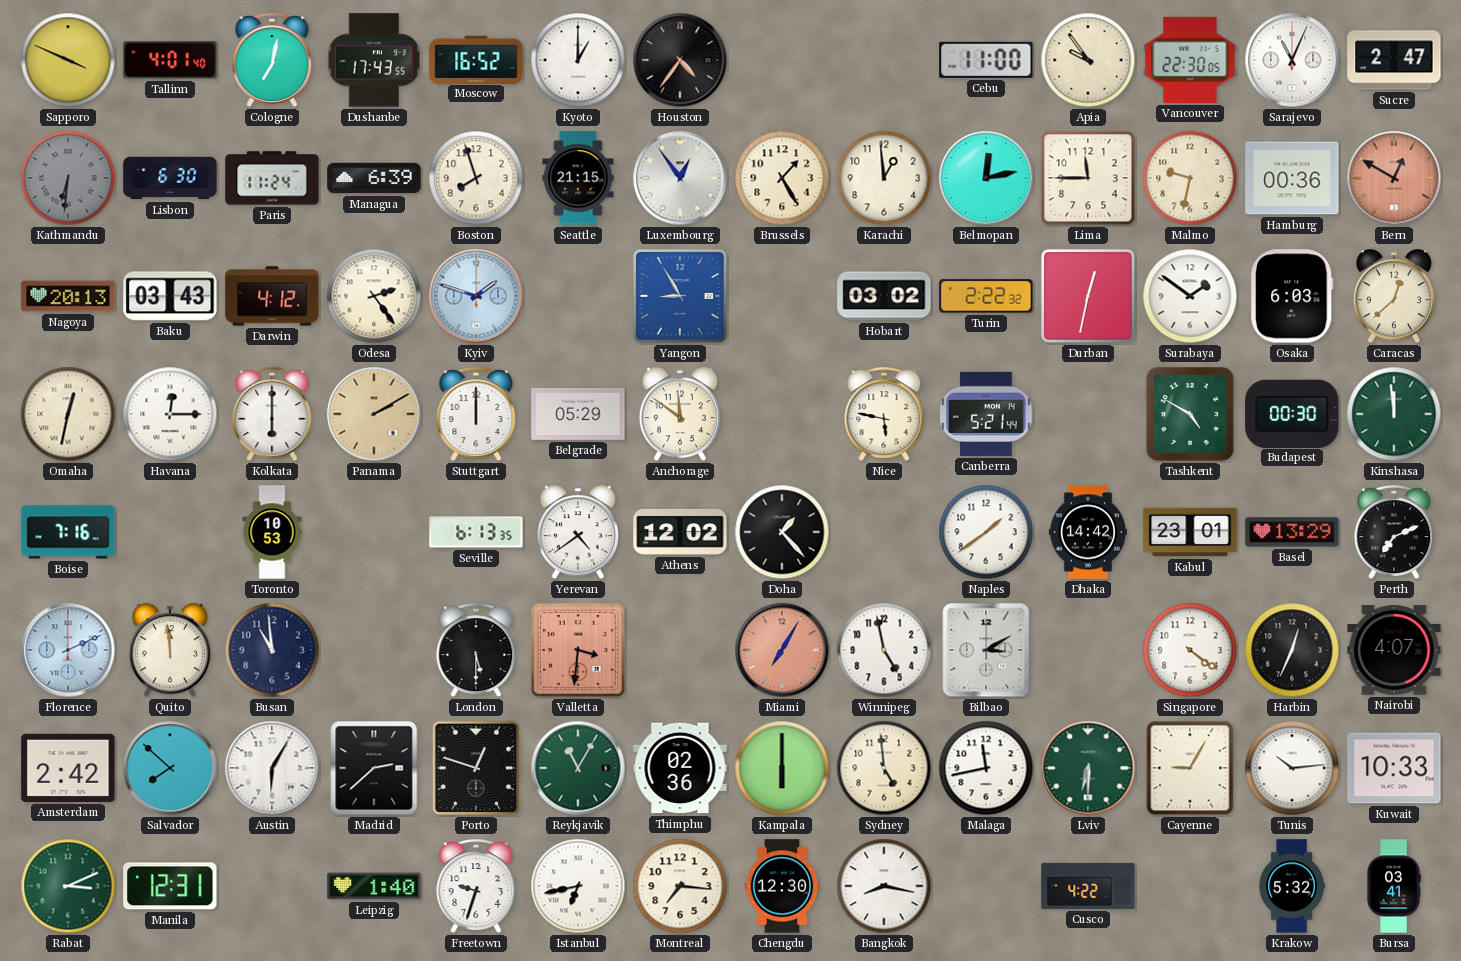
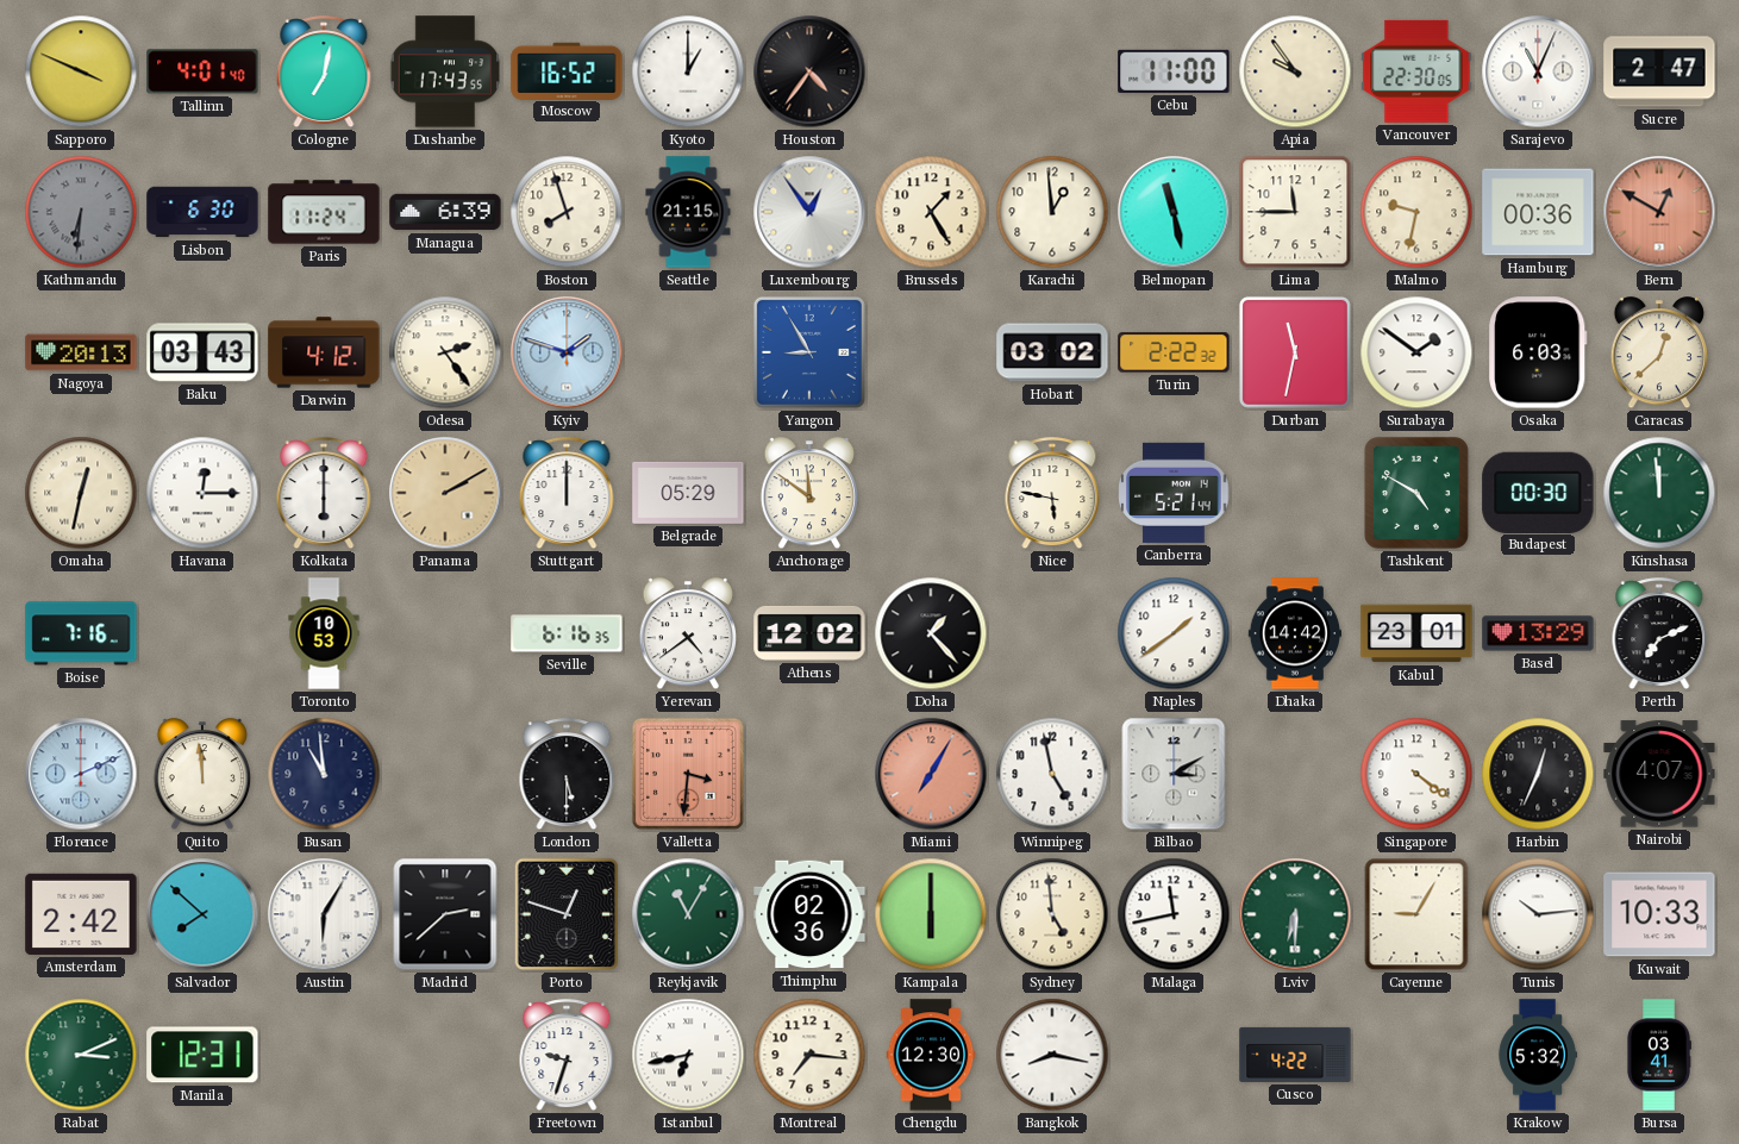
Belmopan: 12:13 -> 11:28
Durban: 12:32 -> 11:32
Seville: 6:13 -> 6:16
Leipzig: 1:40 -> none
